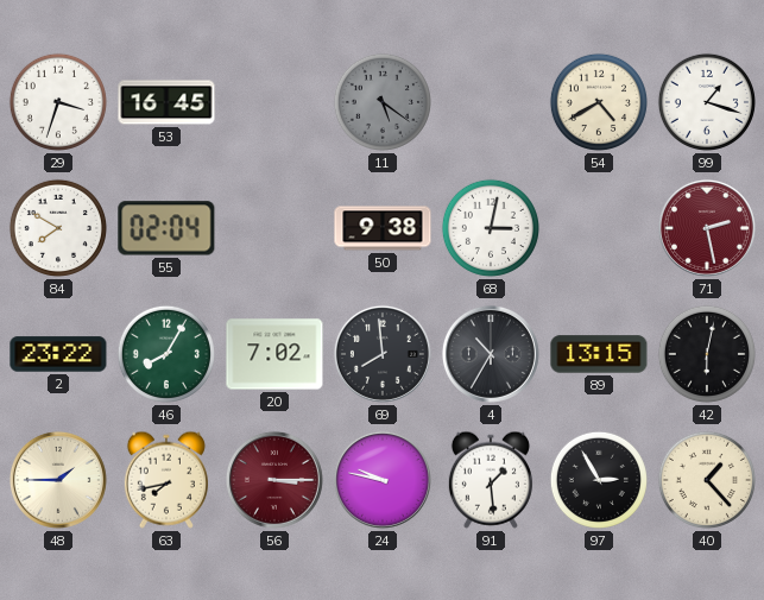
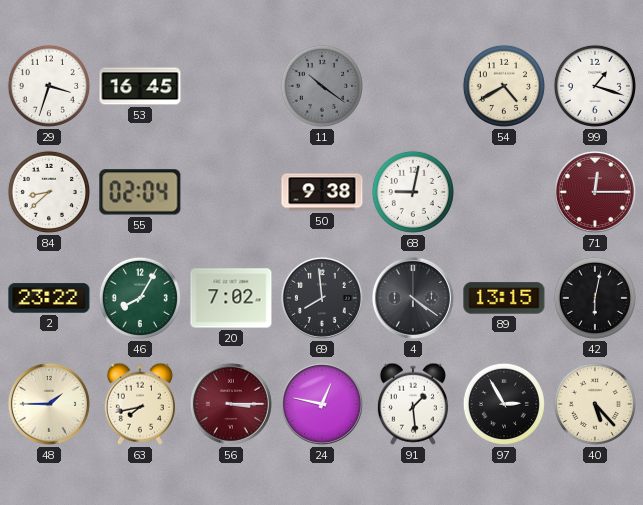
11: 5:21 -> 10:21
84: 7:50 -> 8:38
68: 3:02 -> 9:02
71: 2:28 -> 12:15
4: 10:35 -> 4:21
24: 9:47 -> 12:47
40: 1:23 -> 5:23
